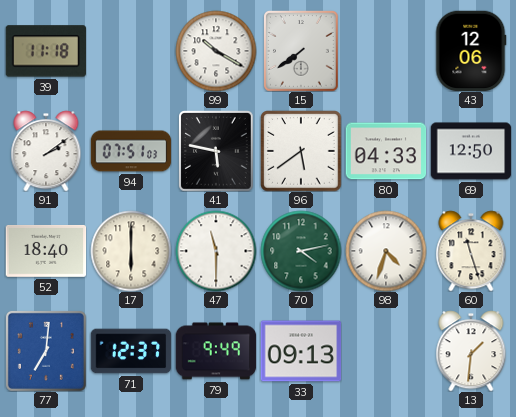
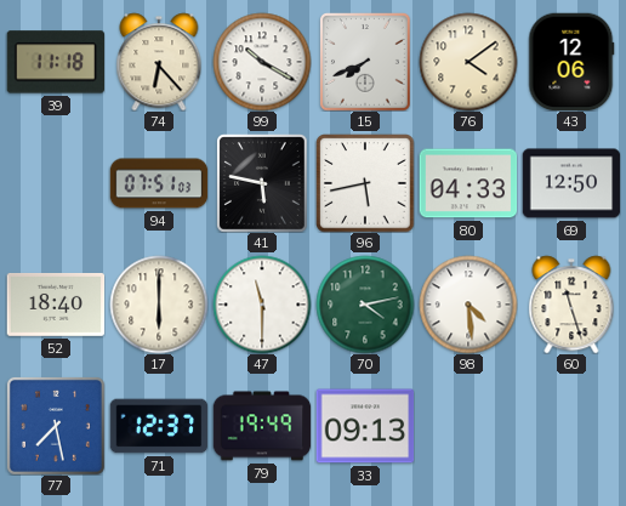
74: none -> 6:23
15: 7:39 -> 7:41
76: none -> 4:09
91: 2:09 -> none
96: 5:39 -> 5:43
98: 4:33 -> 4:29
77: 7:01 -> 7:28
79: 9:49 -> 19:49
13: 1:31 -> none
